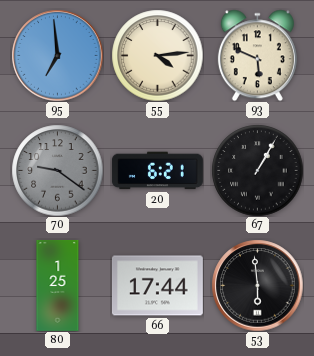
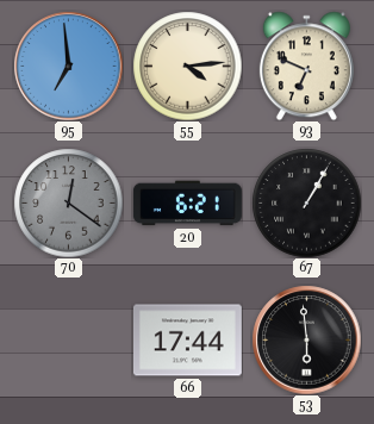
93: 5:49 -> 6:49
70: 9:21 -> 12:21
80: 1:25 -> none
